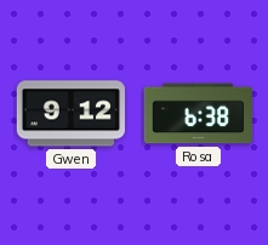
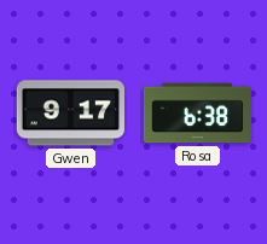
Gwen: 9:12 -> 9:17
